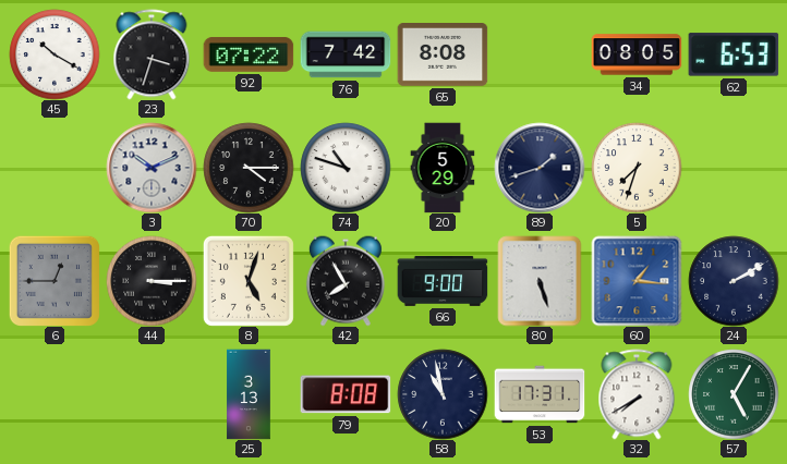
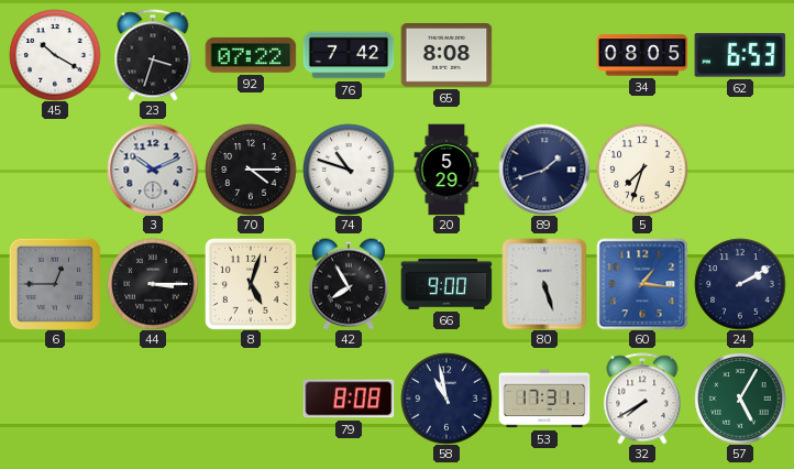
25: 3:13 -> none
